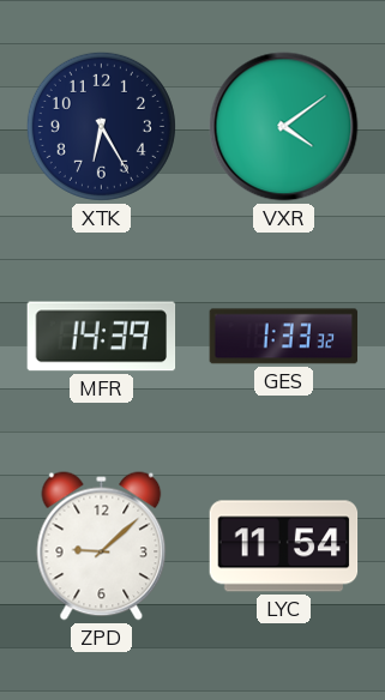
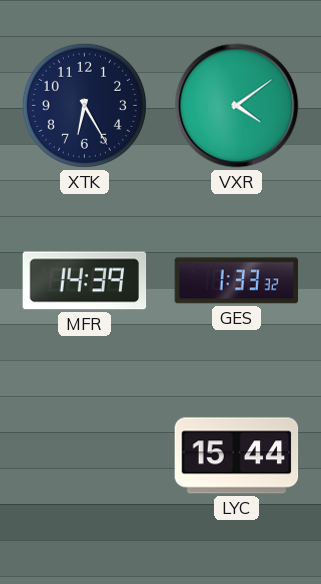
ZPD: 9:08 -> none
LYC: 11:54 -> 15:44
